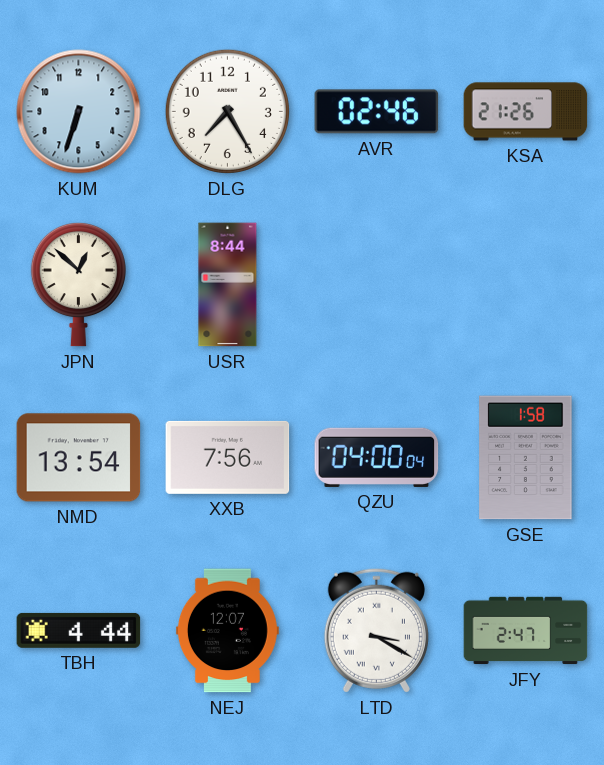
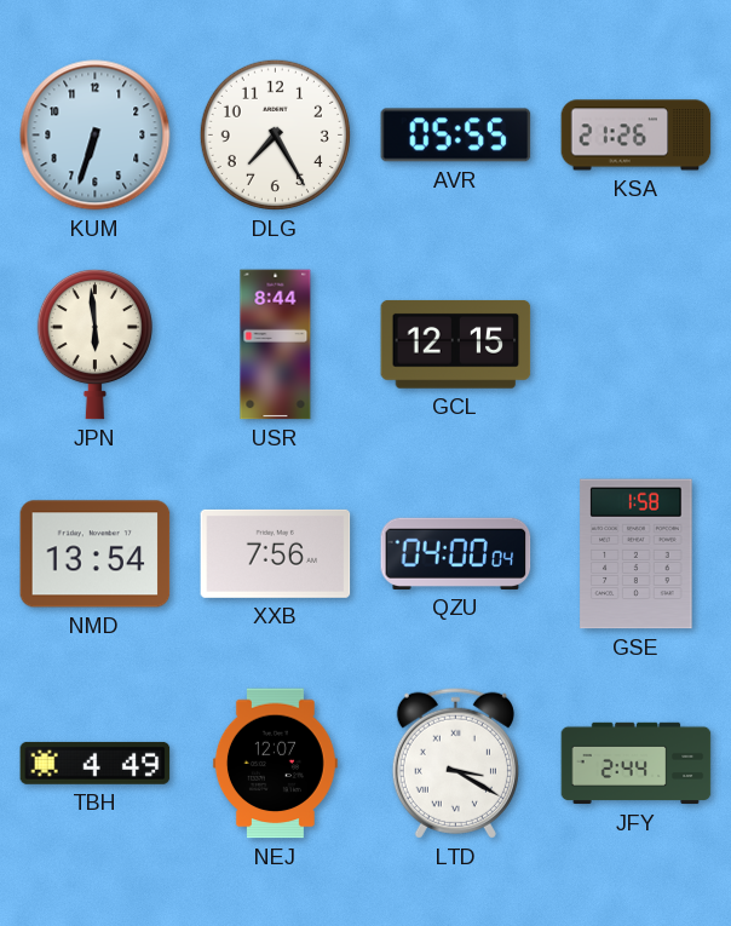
AVR: 02:46 -> 05:55
JPN: 12:52 -> 5:59
GCL: none -> 12:15
TBH: 4:44 -> 4:49
JFY: 2:47 -> 2:44
